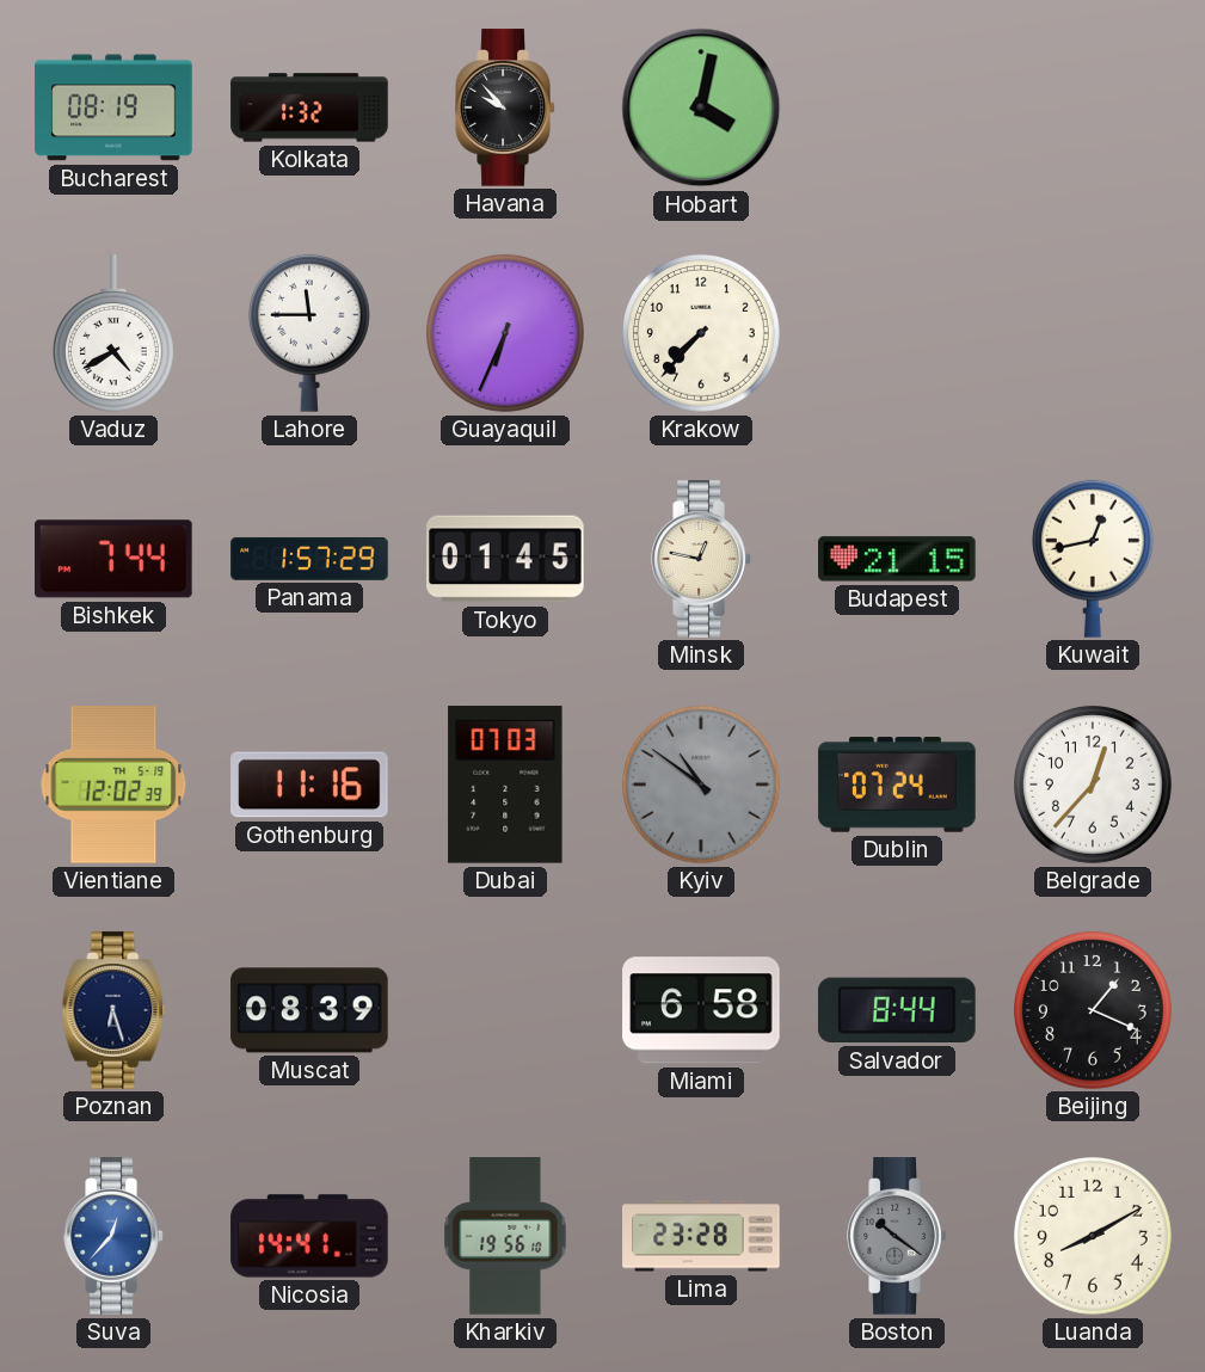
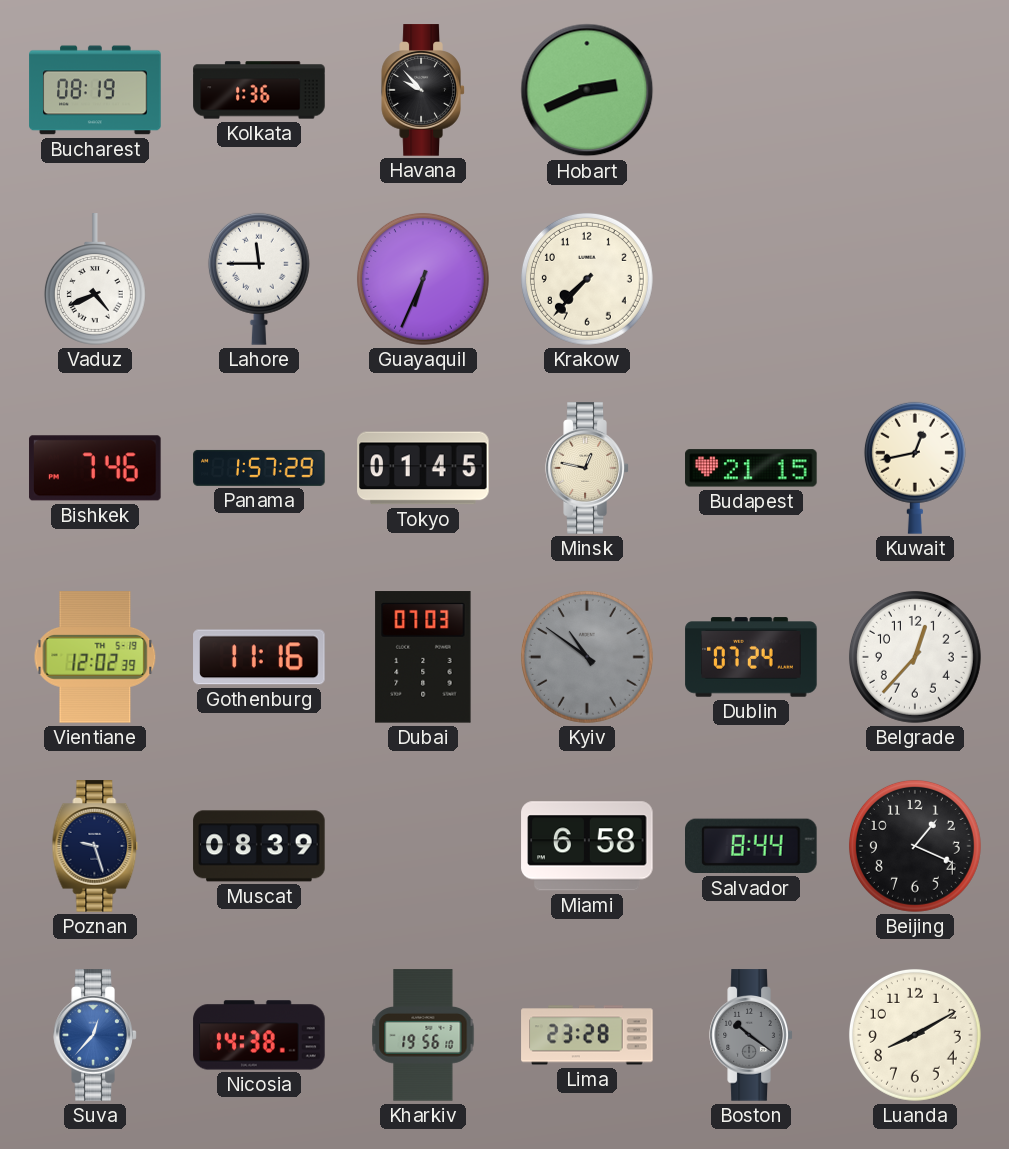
Kolkata: 1:32 -> 1:36
Hobart: 4:02 -> 2:41
Vaduz: 4:40 -> 4:41
Bishkek: 7:44 -> 7:46
Poznan: 6:27 -> 9:27
Nicosia: 14:41 -> 14:38
